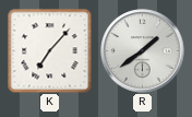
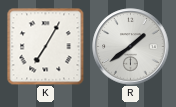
K: 7:07 -> 7:05
